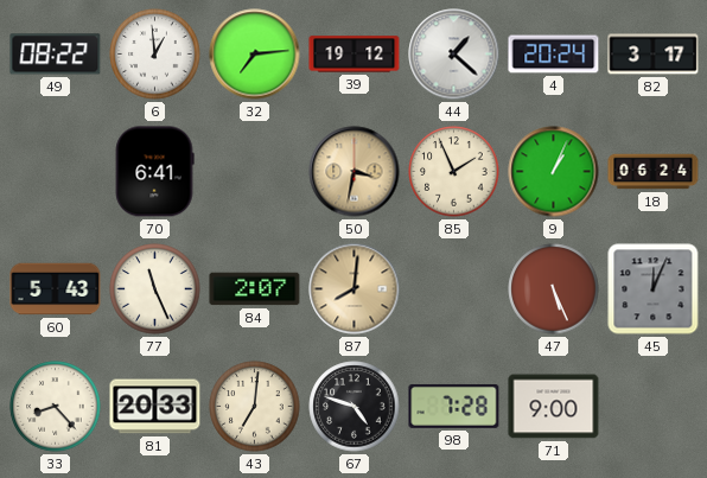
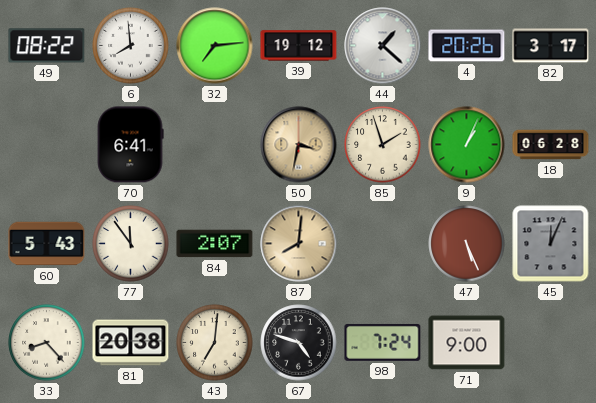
6: 12:59 -> 7:59
4: 20:24 -> 20:26
85: 1:56 -> 1:57
18: 06:24 -> 06:28
77: 11:26 -> 11:54
81: 20:33 -> 20:38
98: 7:28 -> 7:24
